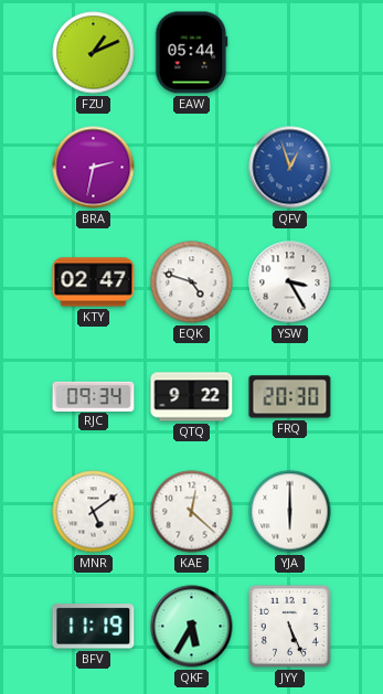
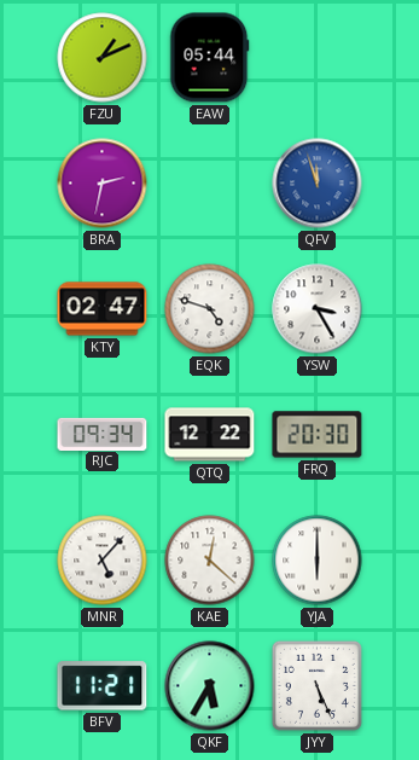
QFV: 12:57 -> 11:57
QTQ: 9:22 -> 12:22
MNR: 5:09 -> 5:07
BFV: 11:19 -> 11:21
